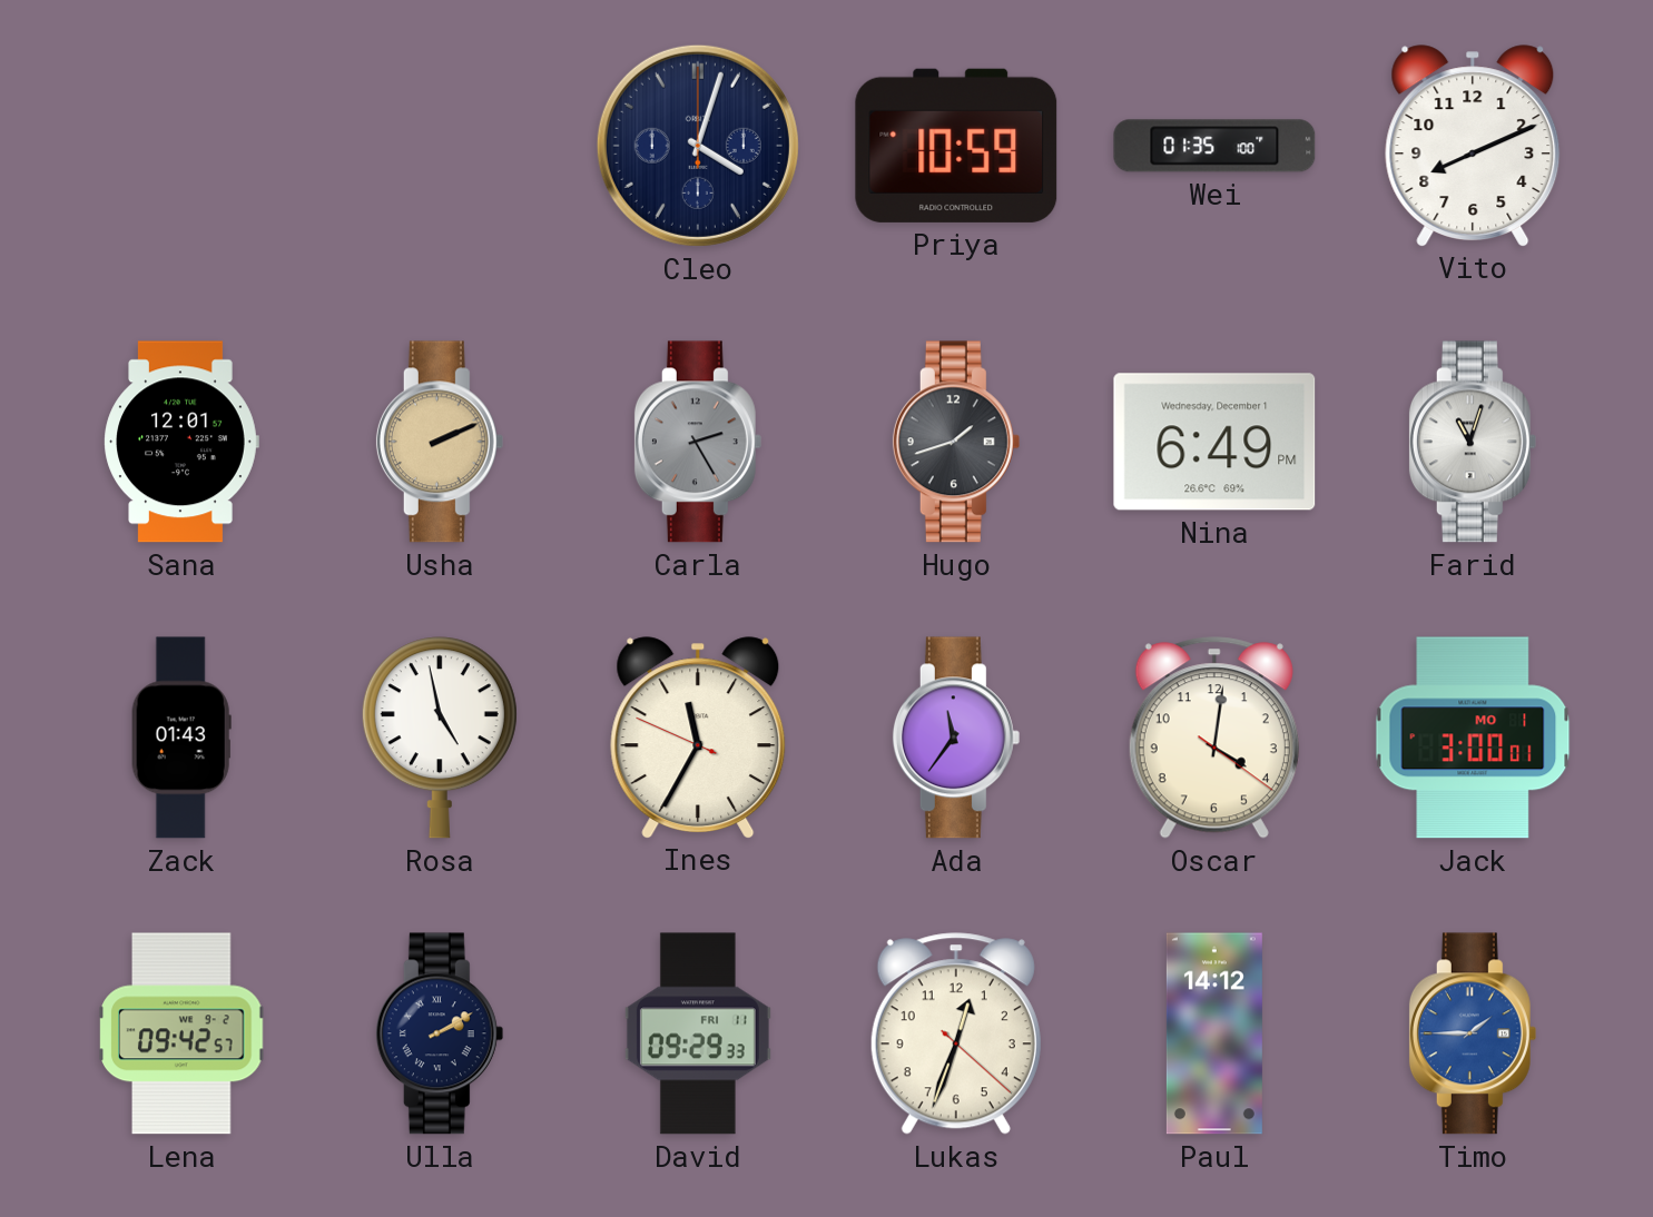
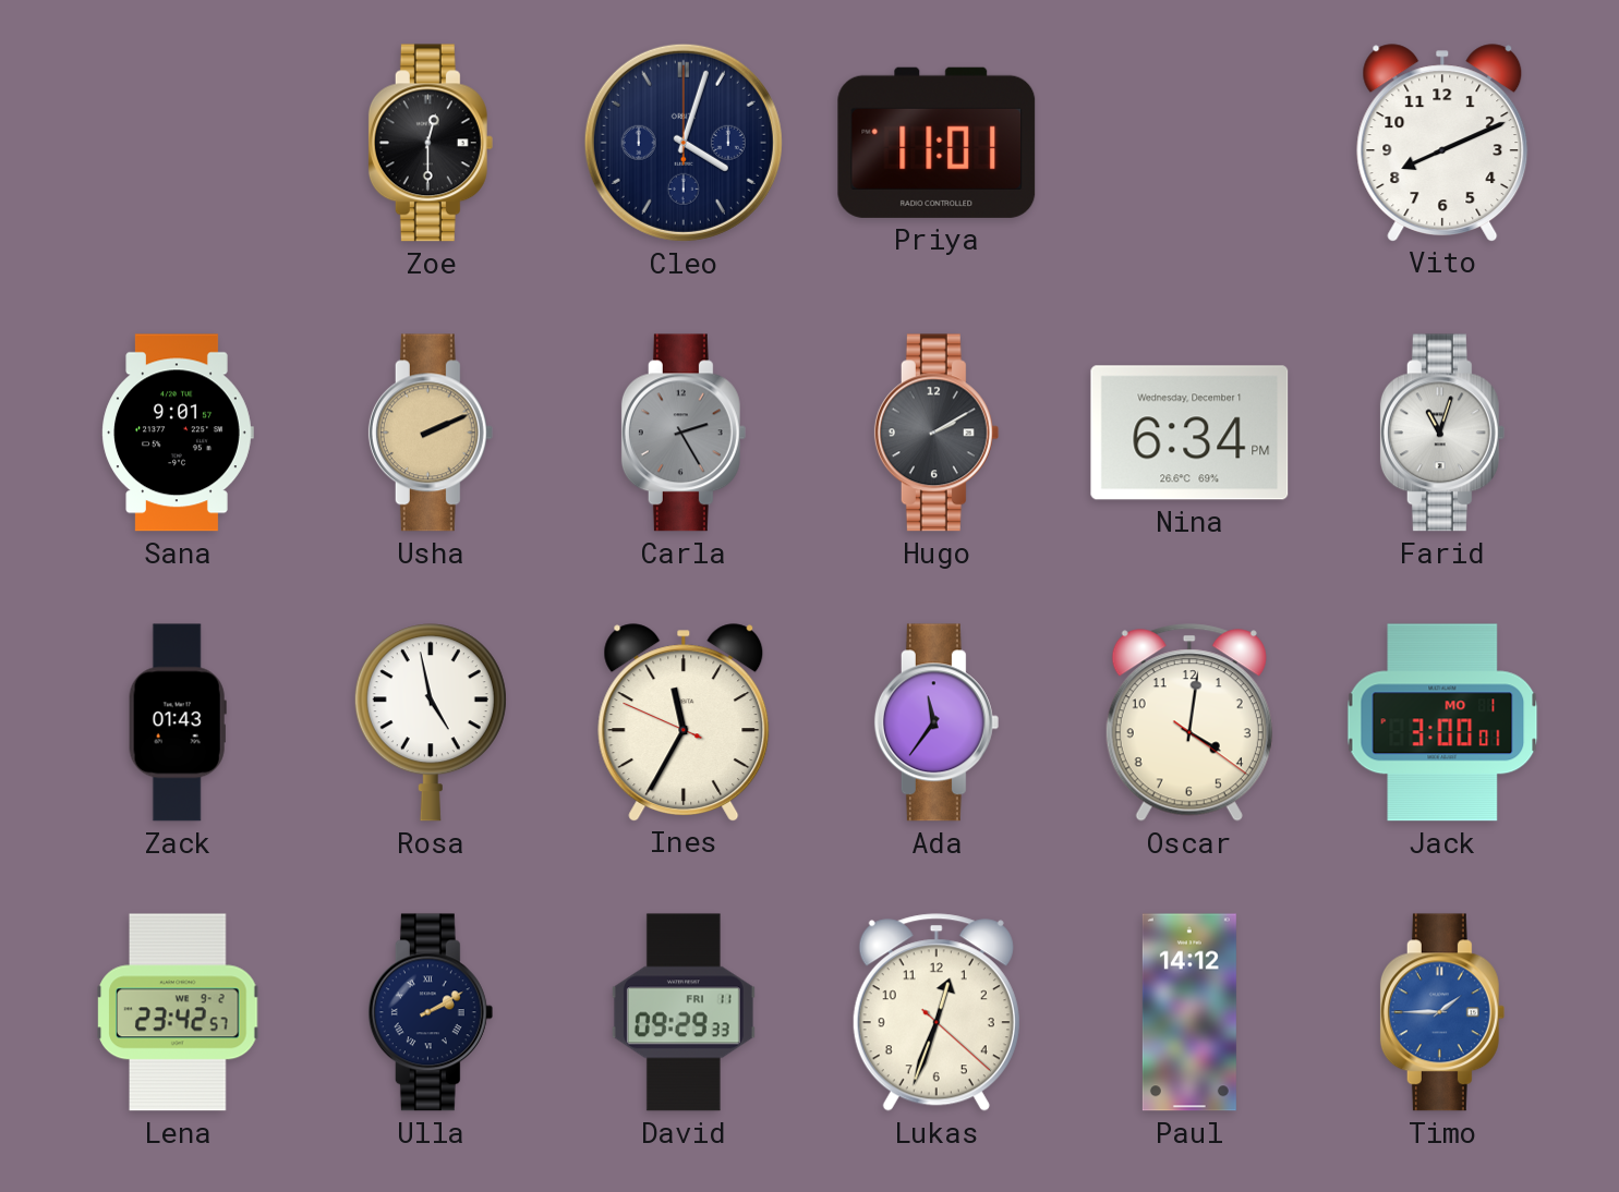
Zoe: none -> 12:30
Priya: 10:59 -> 11:01
Wei: 01:35 -> none
Sana: 12:01 -> 9:01
Hugo: 1:42 -> 2:10
Nina: 6:49 -> 6:34
Lena: 09:42 -> 23:42
